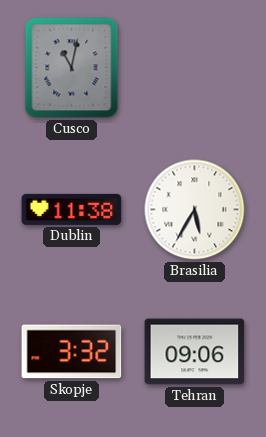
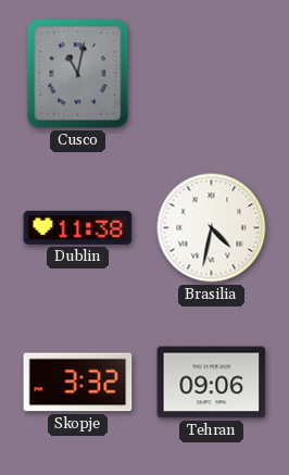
Brasilia: 5:35 -> 4:32
